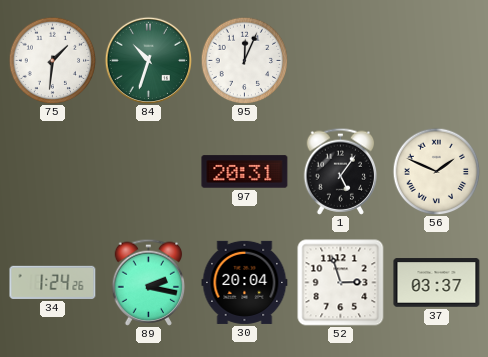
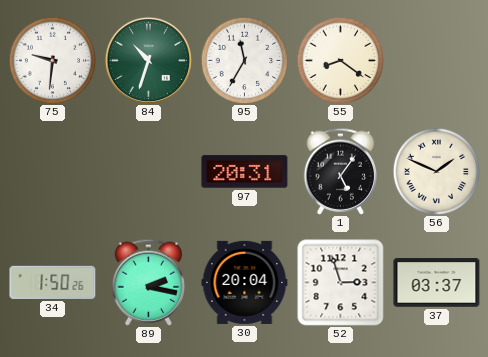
75: 1:31 -> 9:31
95: 12:04 -> 11:35
55: none -> 8:21
34: 1:24 -> 1:50
